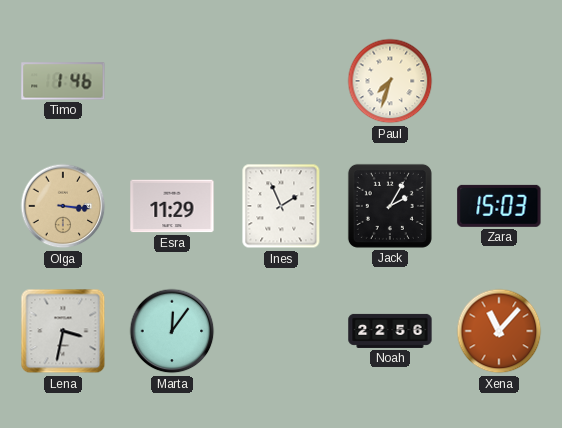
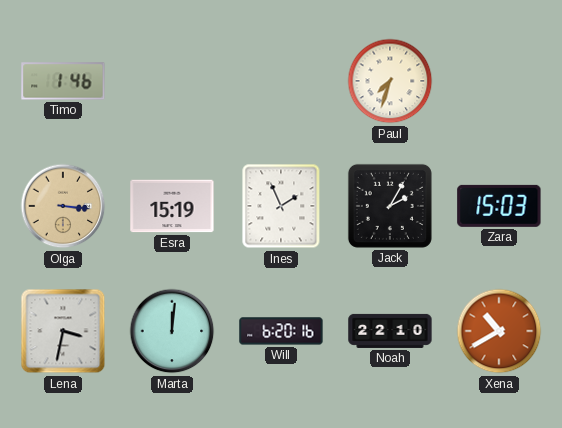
Esra: 11:29 -> 15:19
Marta: 12:06 -> 12:01
Will: none -> 6:20
Noah: 22:56 -> 22:10
Xena: 11:07 -> 10:40
